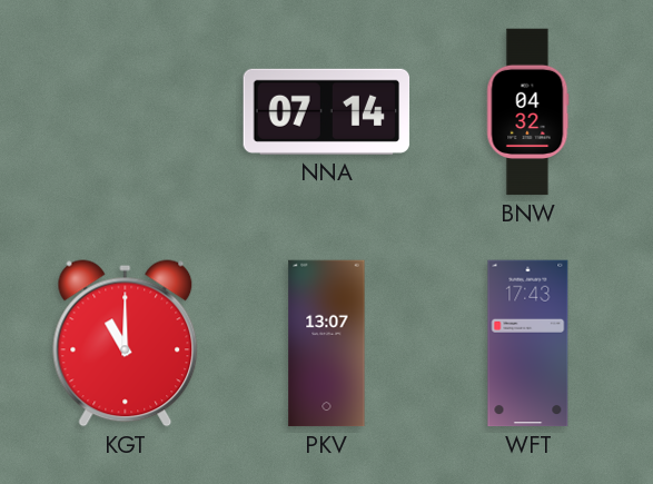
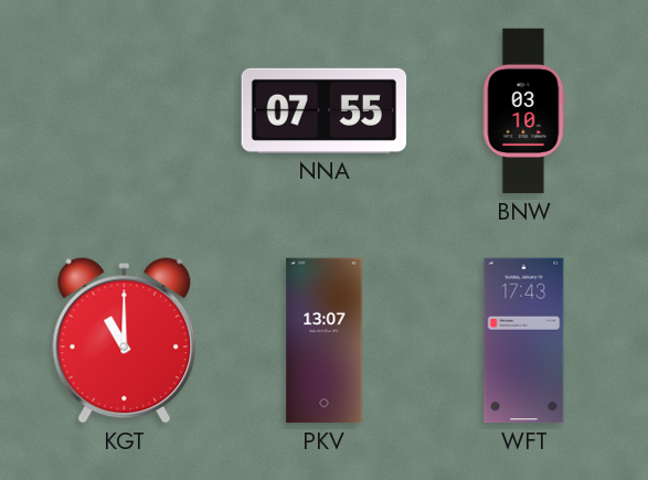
NNA: 07:14 -> 07:55
BNW: 04:32 -> 03:10
